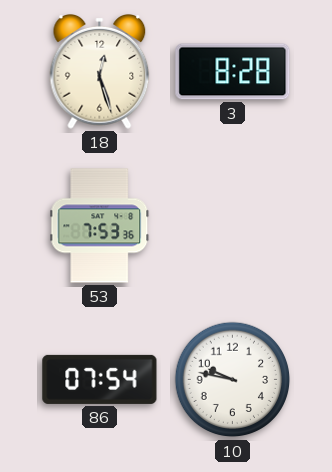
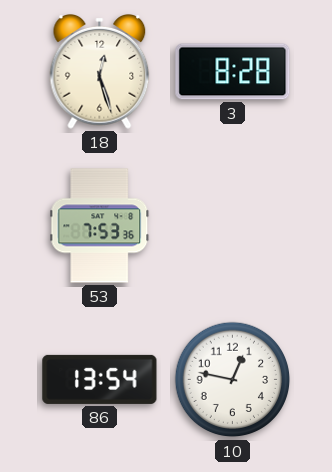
86: 07:54 -> 13:54
10: 9:47 -> 12:47
